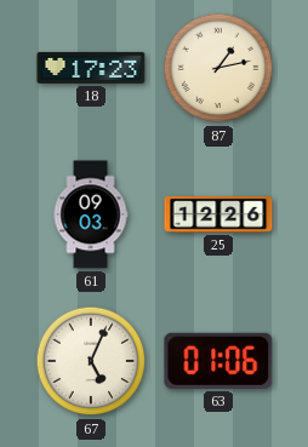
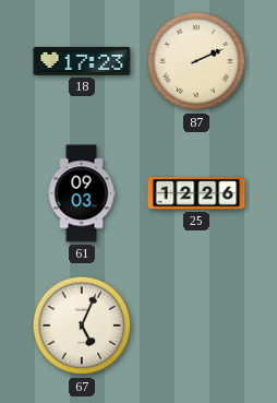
87: 1:13 -> 2:11
63: 01:06 -> none
